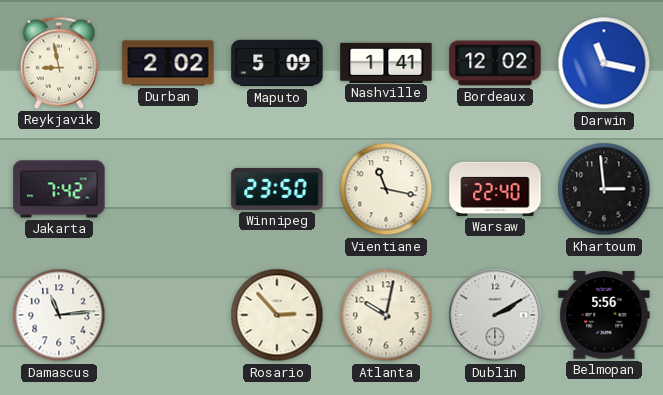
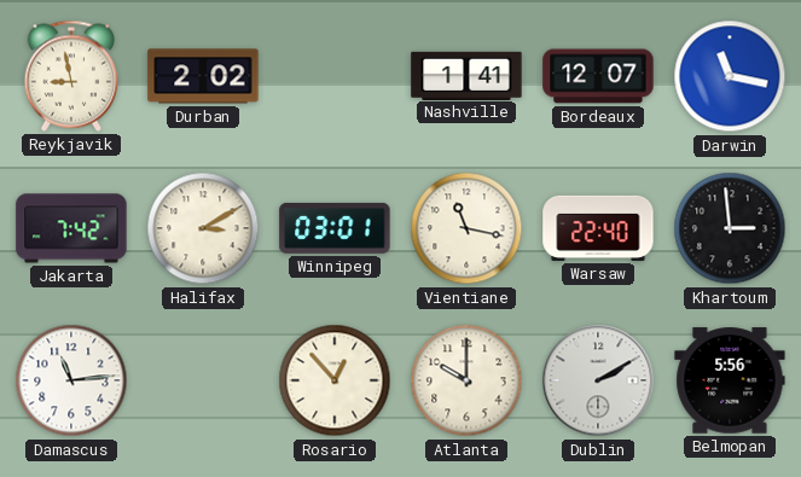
Maputo: 5:09 -> none
Bordeaux: 12:02 -> 12:07
Halifax: none -> 3:10
Winnipeg: 23:50 -> 03:01
Rosario: 2:53 -> 12:53
Atlanta: 10:02 -> 10:00
